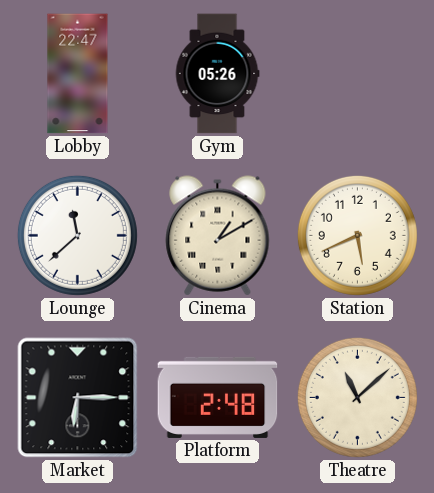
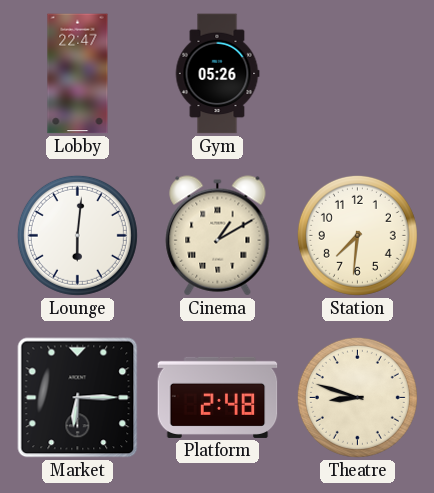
Lounge: 11:38 -> 6:01
Station: 5:41 -> 7:31
Theatre: 11:08 -> 8:48
